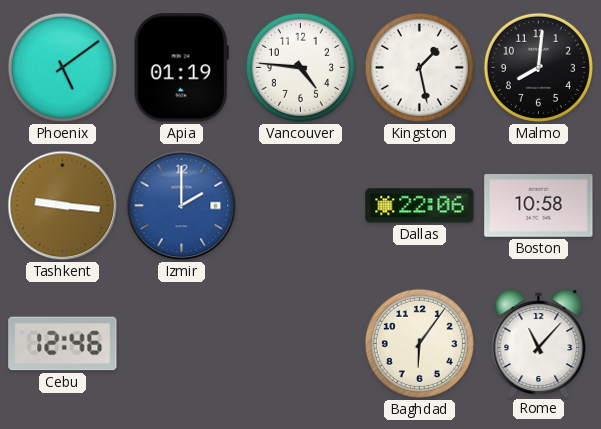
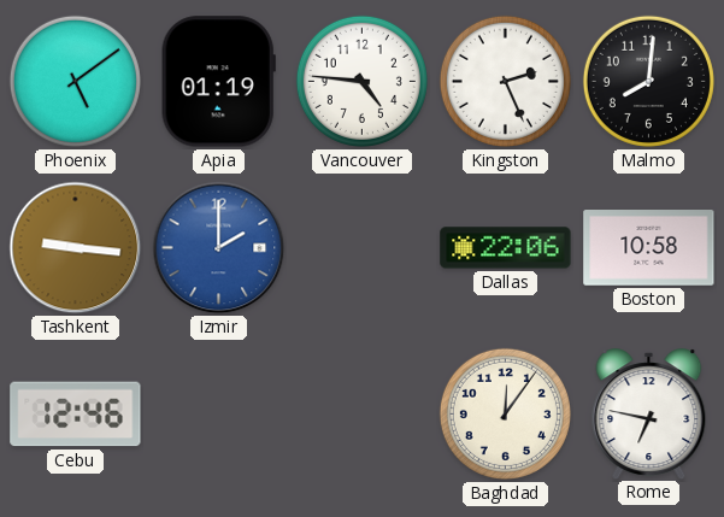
Kingston: 1:28 -> 2:26
Baghdad: 6:06 -> 12:06
Rome: 11:07 -> 6:47
